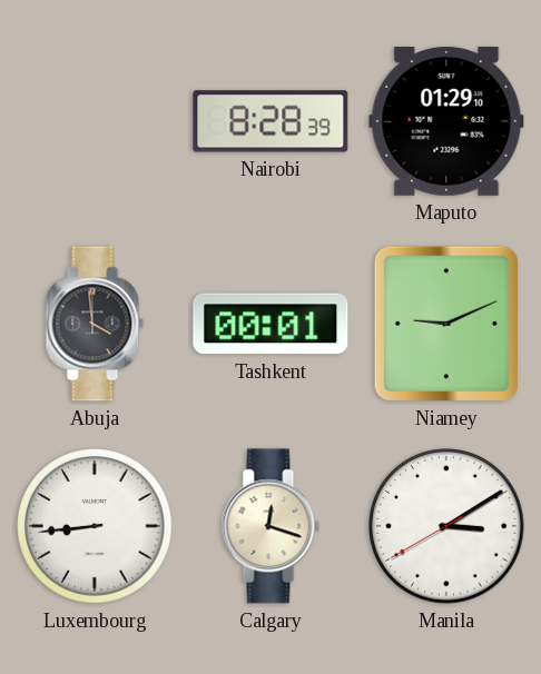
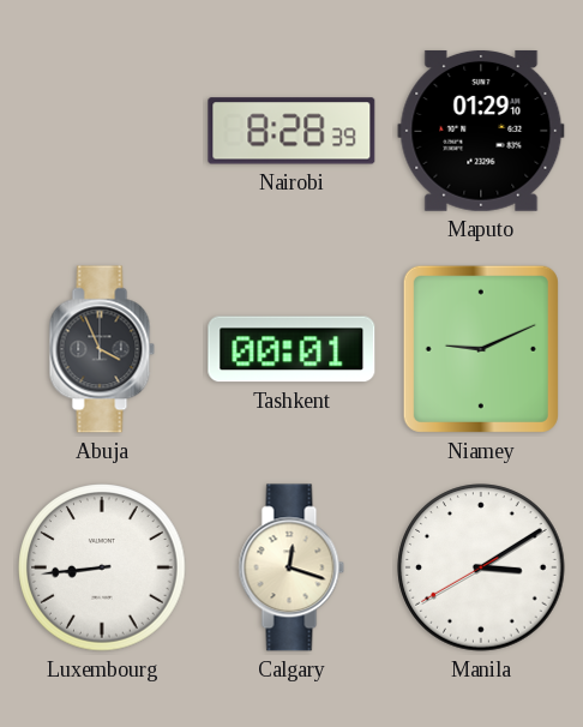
Abuja: 3:59 -> 3:56
